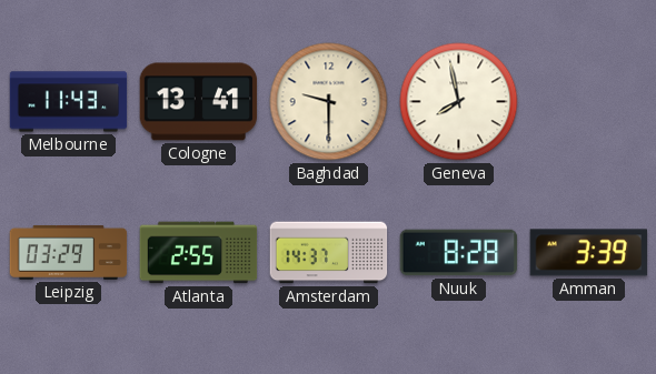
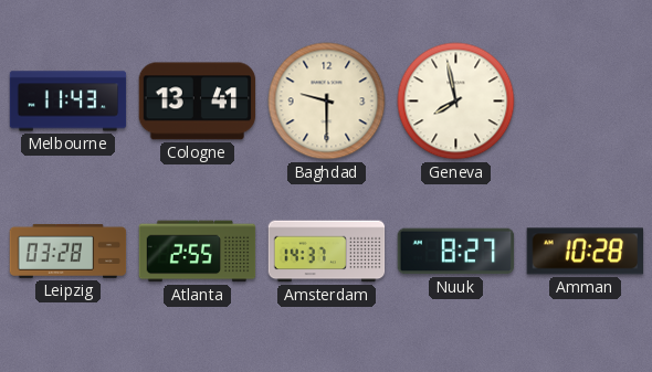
Leipzig: 03:29 -> 03:28
Nuuk: 8:28 -> 8:27
Amman: 3:39 -> 10:28
